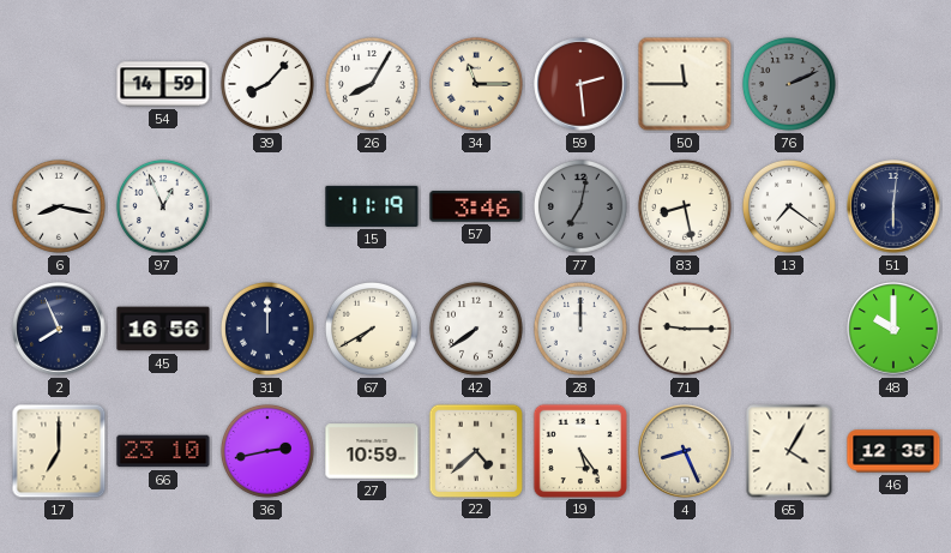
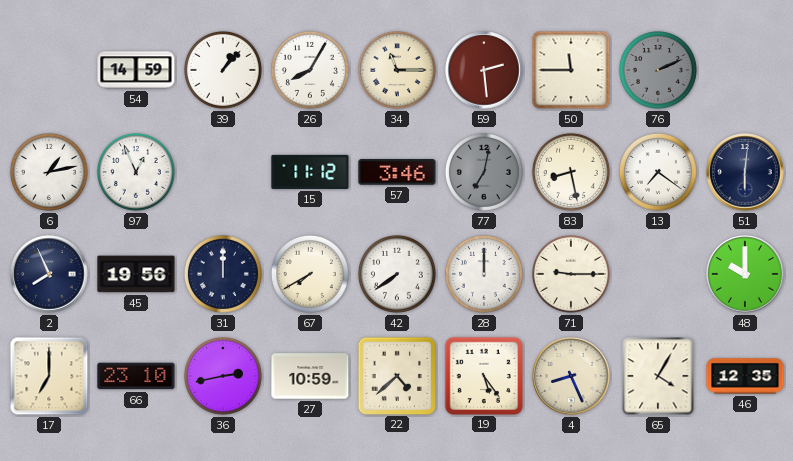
39: 8:07 -> 1:07
6: 8:17 -> 1:13
15: 11:19 -> 11:12
45: 16:56 -> 19:56
